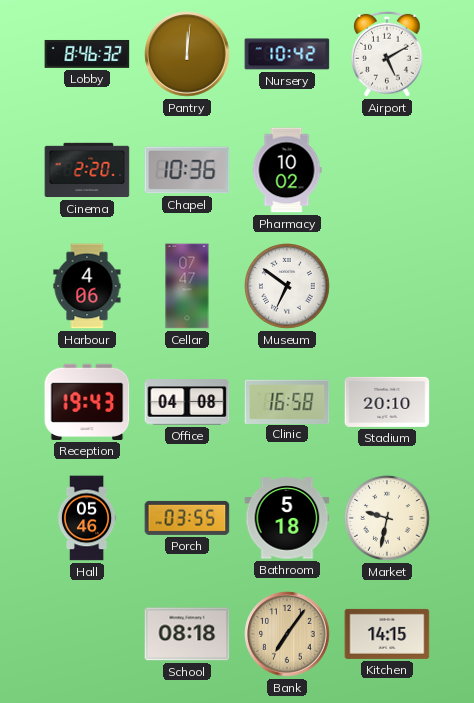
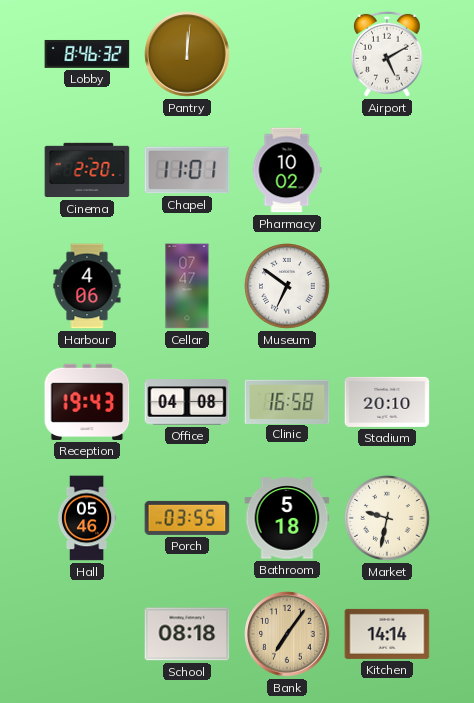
Nursery: 10:42 -> none
Chapel: 10:36 -> 11:01
Kitchen: 14:15 -> 14:14
